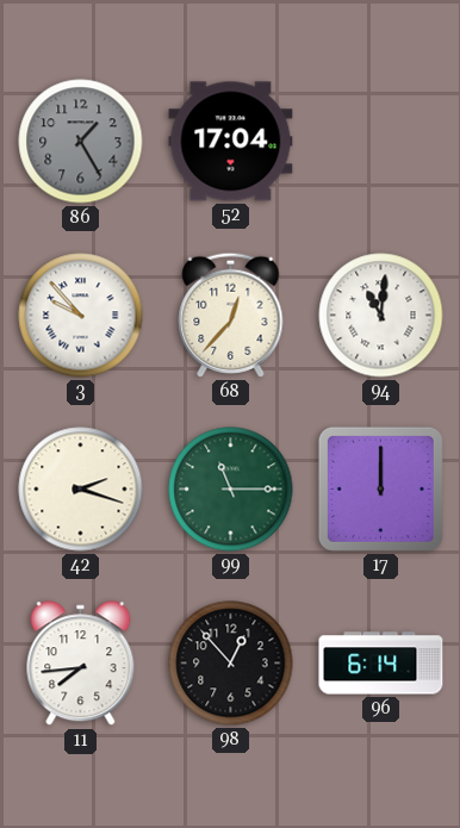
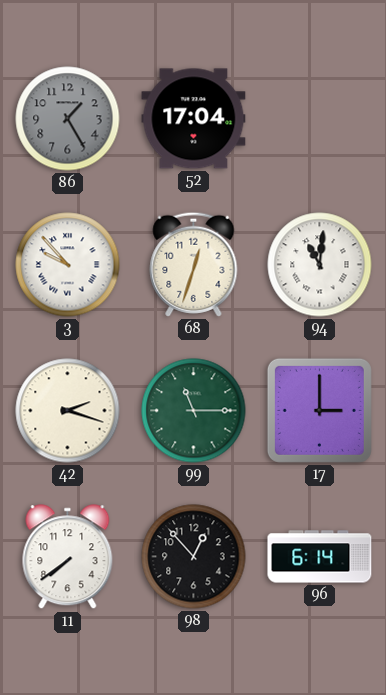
68: 12:37 -> 12:33
17: 12:00 -> 3:00
11: 7:44 -> 7:39
